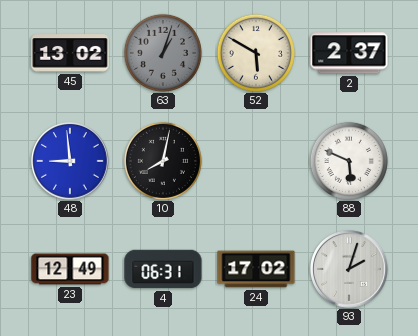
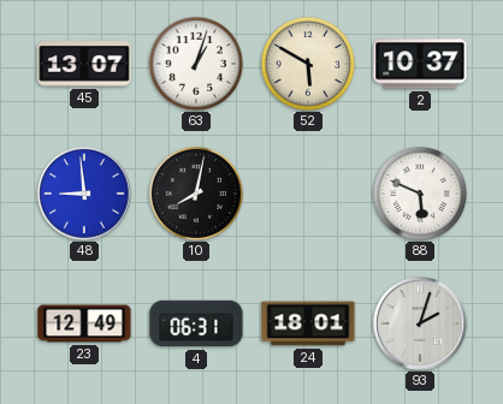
45: 13:02 -> 13:07
63 dial: grey -> white
2: 2:37 -> 10:37
24: 17:02 -> 18:01
